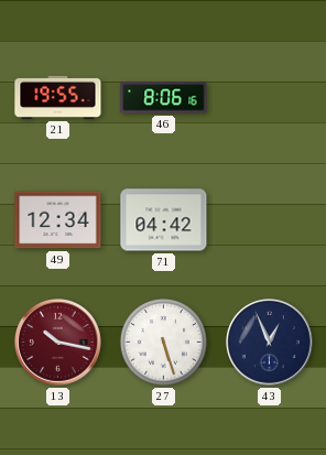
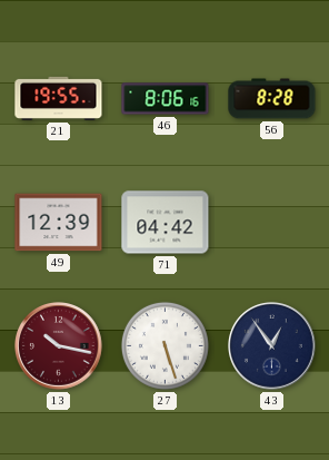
56: none -> 8:28
49: 12:34 -> 12:39
43: 12:56 -> 12:54
